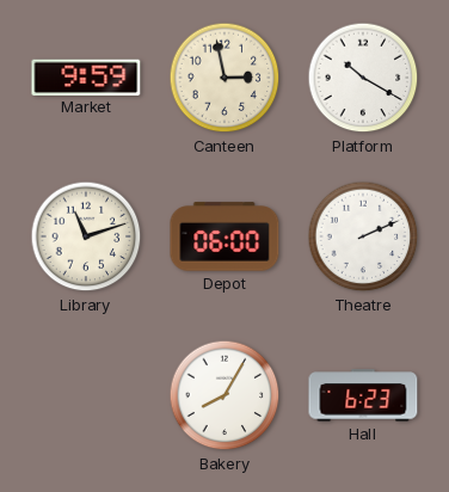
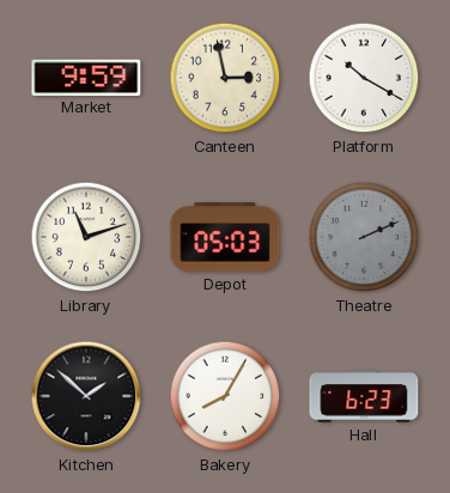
Depot: 06:00 -> 05:03
Theatre dial: white -> grey
Kitchen: none -> 1:52
